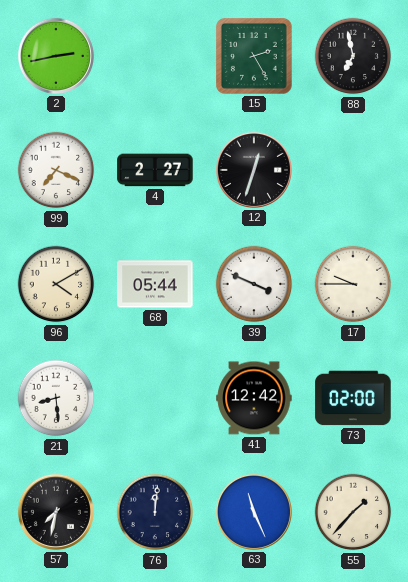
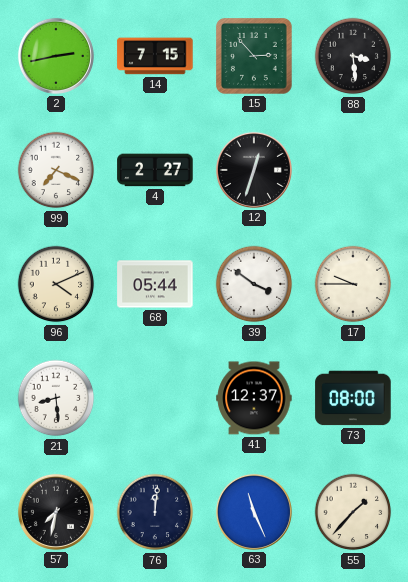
14: none -> 7:15
15: 2:25 -> 2:53
88: 6:58 -> 3:29
96: 4:10 -> 4:11
39: 3:49 -> 3:51
41: 12:42 -> 12:37
73: 02:00 -> 08:00
